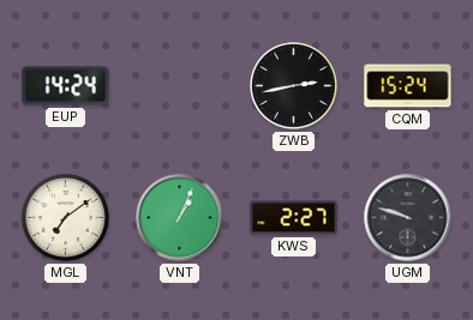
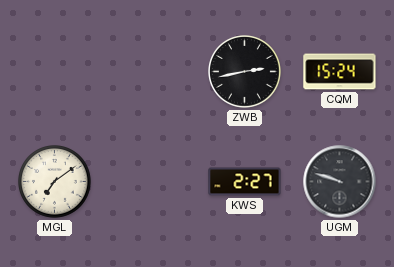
EUP: 14:24 -> none
VNT: 1:04 -> none
